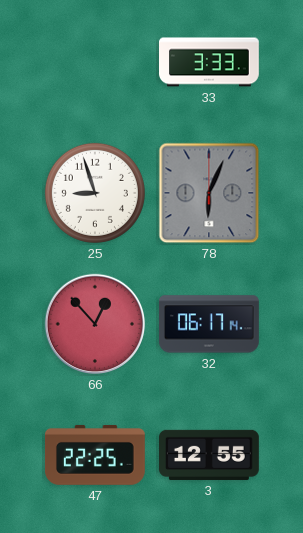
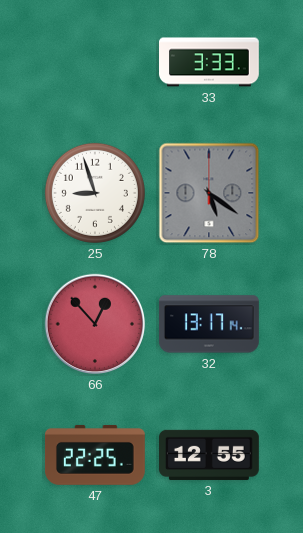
78: 6:04 -> 5:21
32: 06:17 -> 13:17
